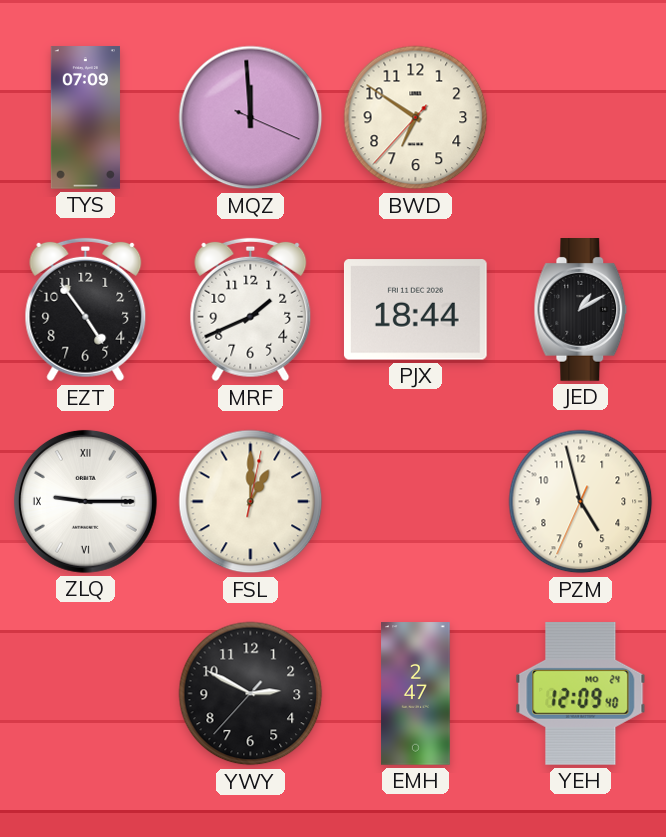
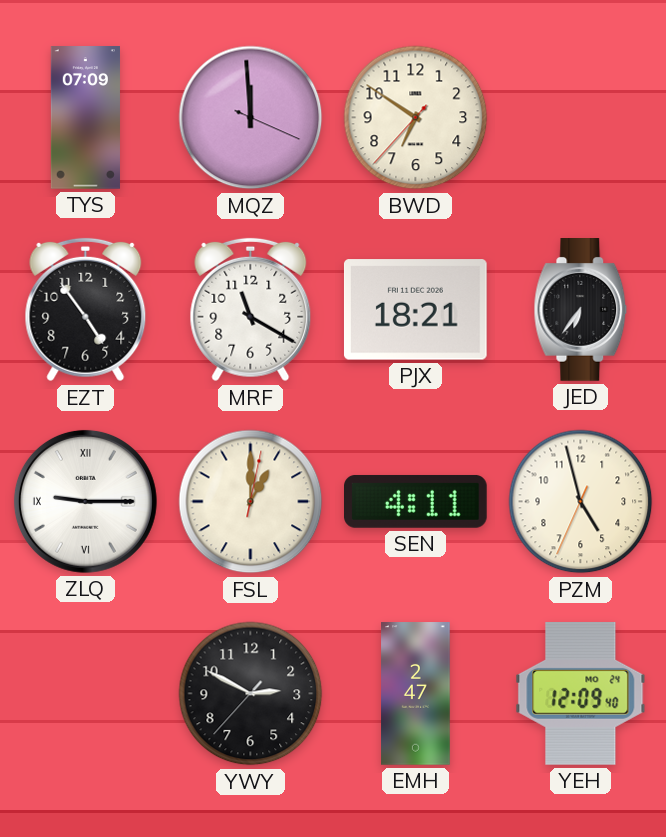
MRF: 1:41 -> 11:20
PJX: 18:44 -> 18:21
JED: 1:10 -> 6:36
SEN: none -> 4:11
